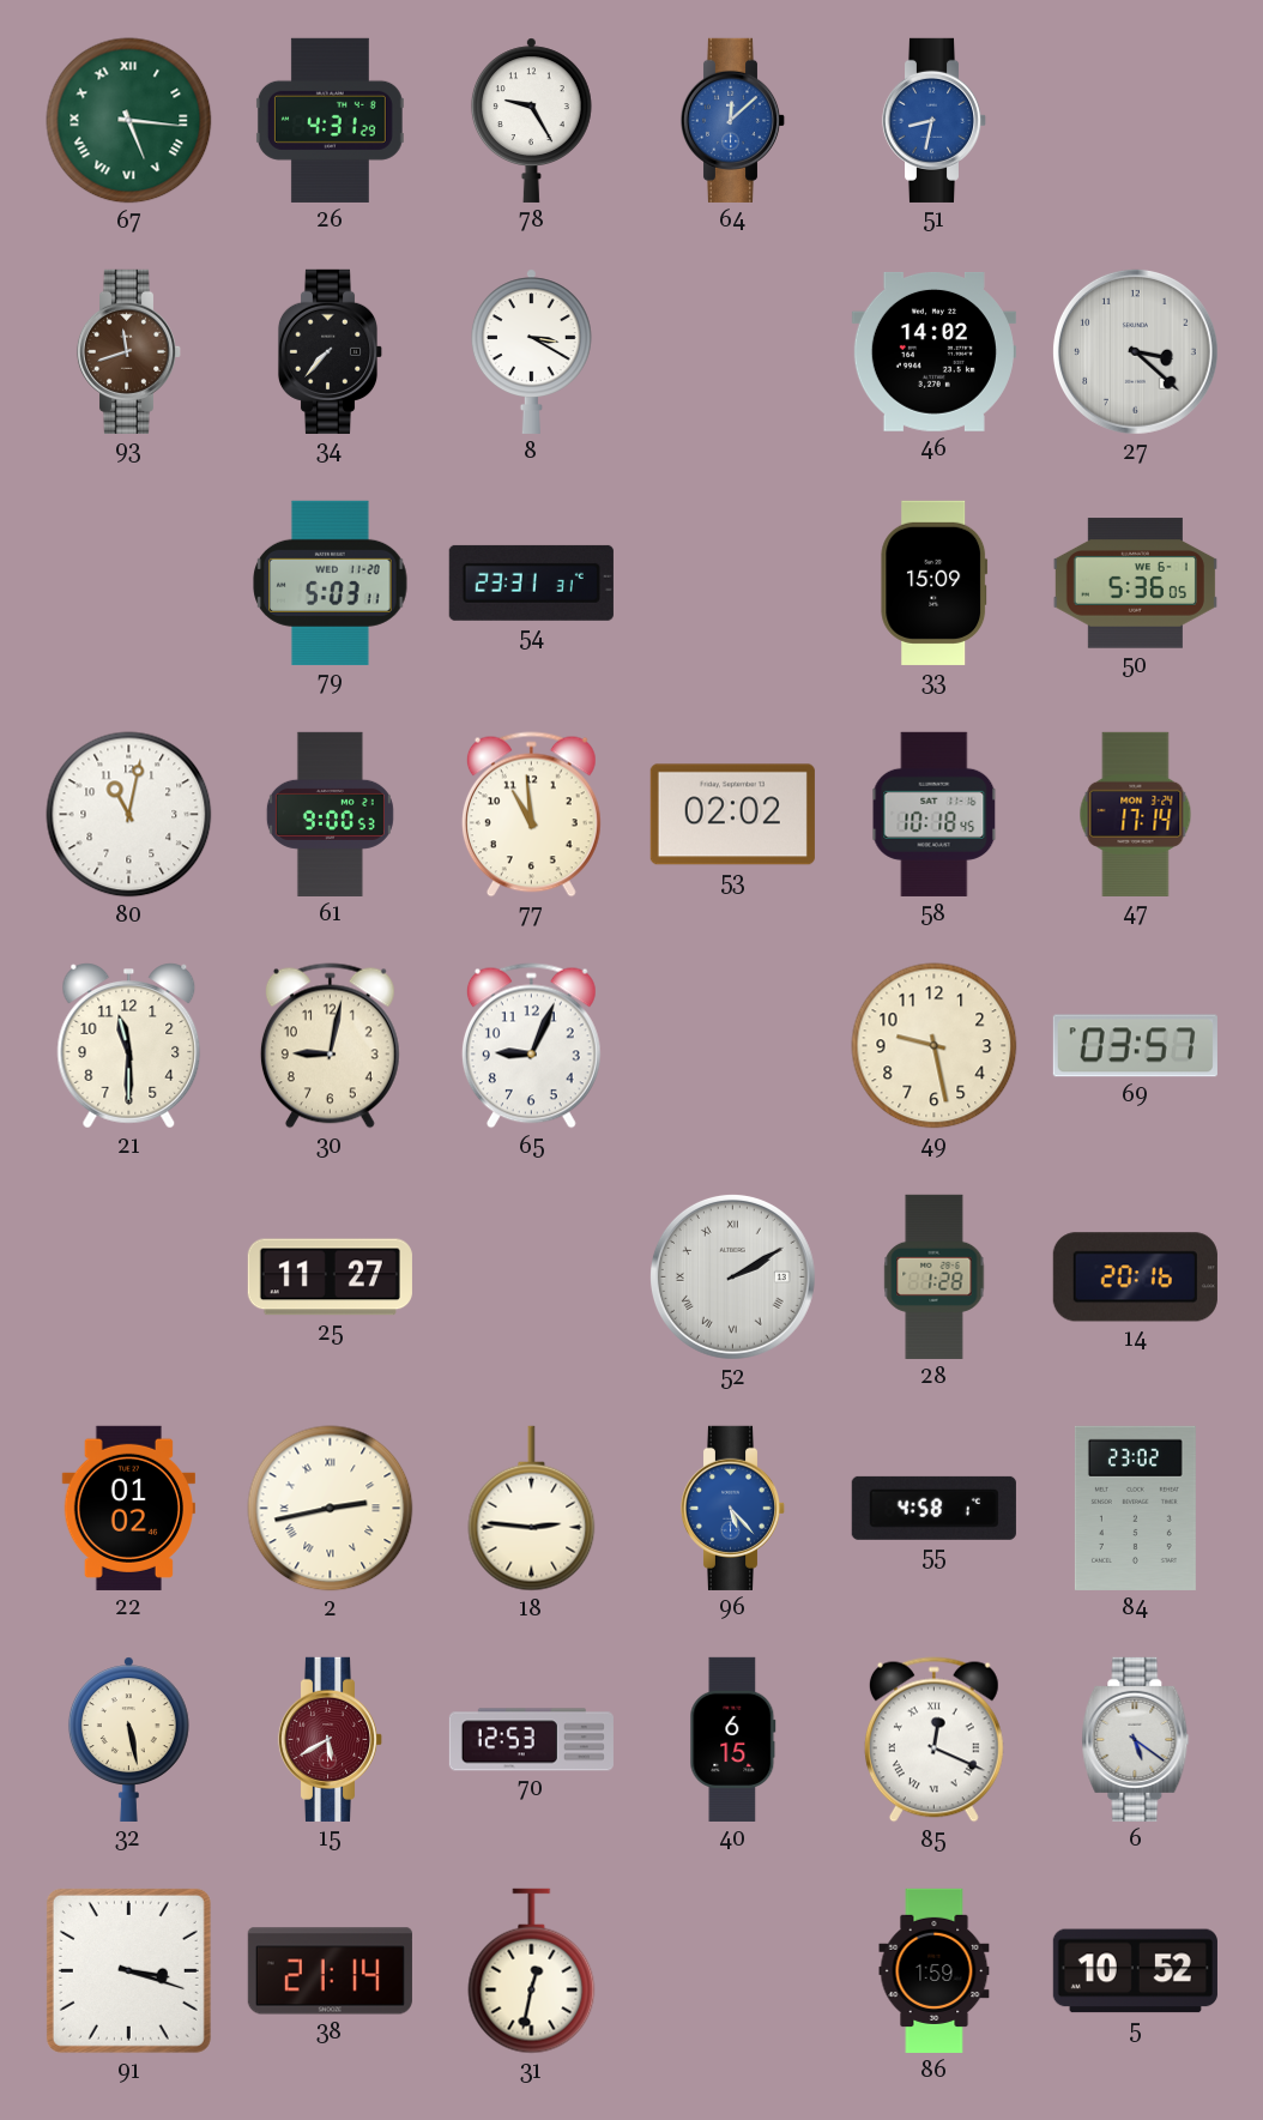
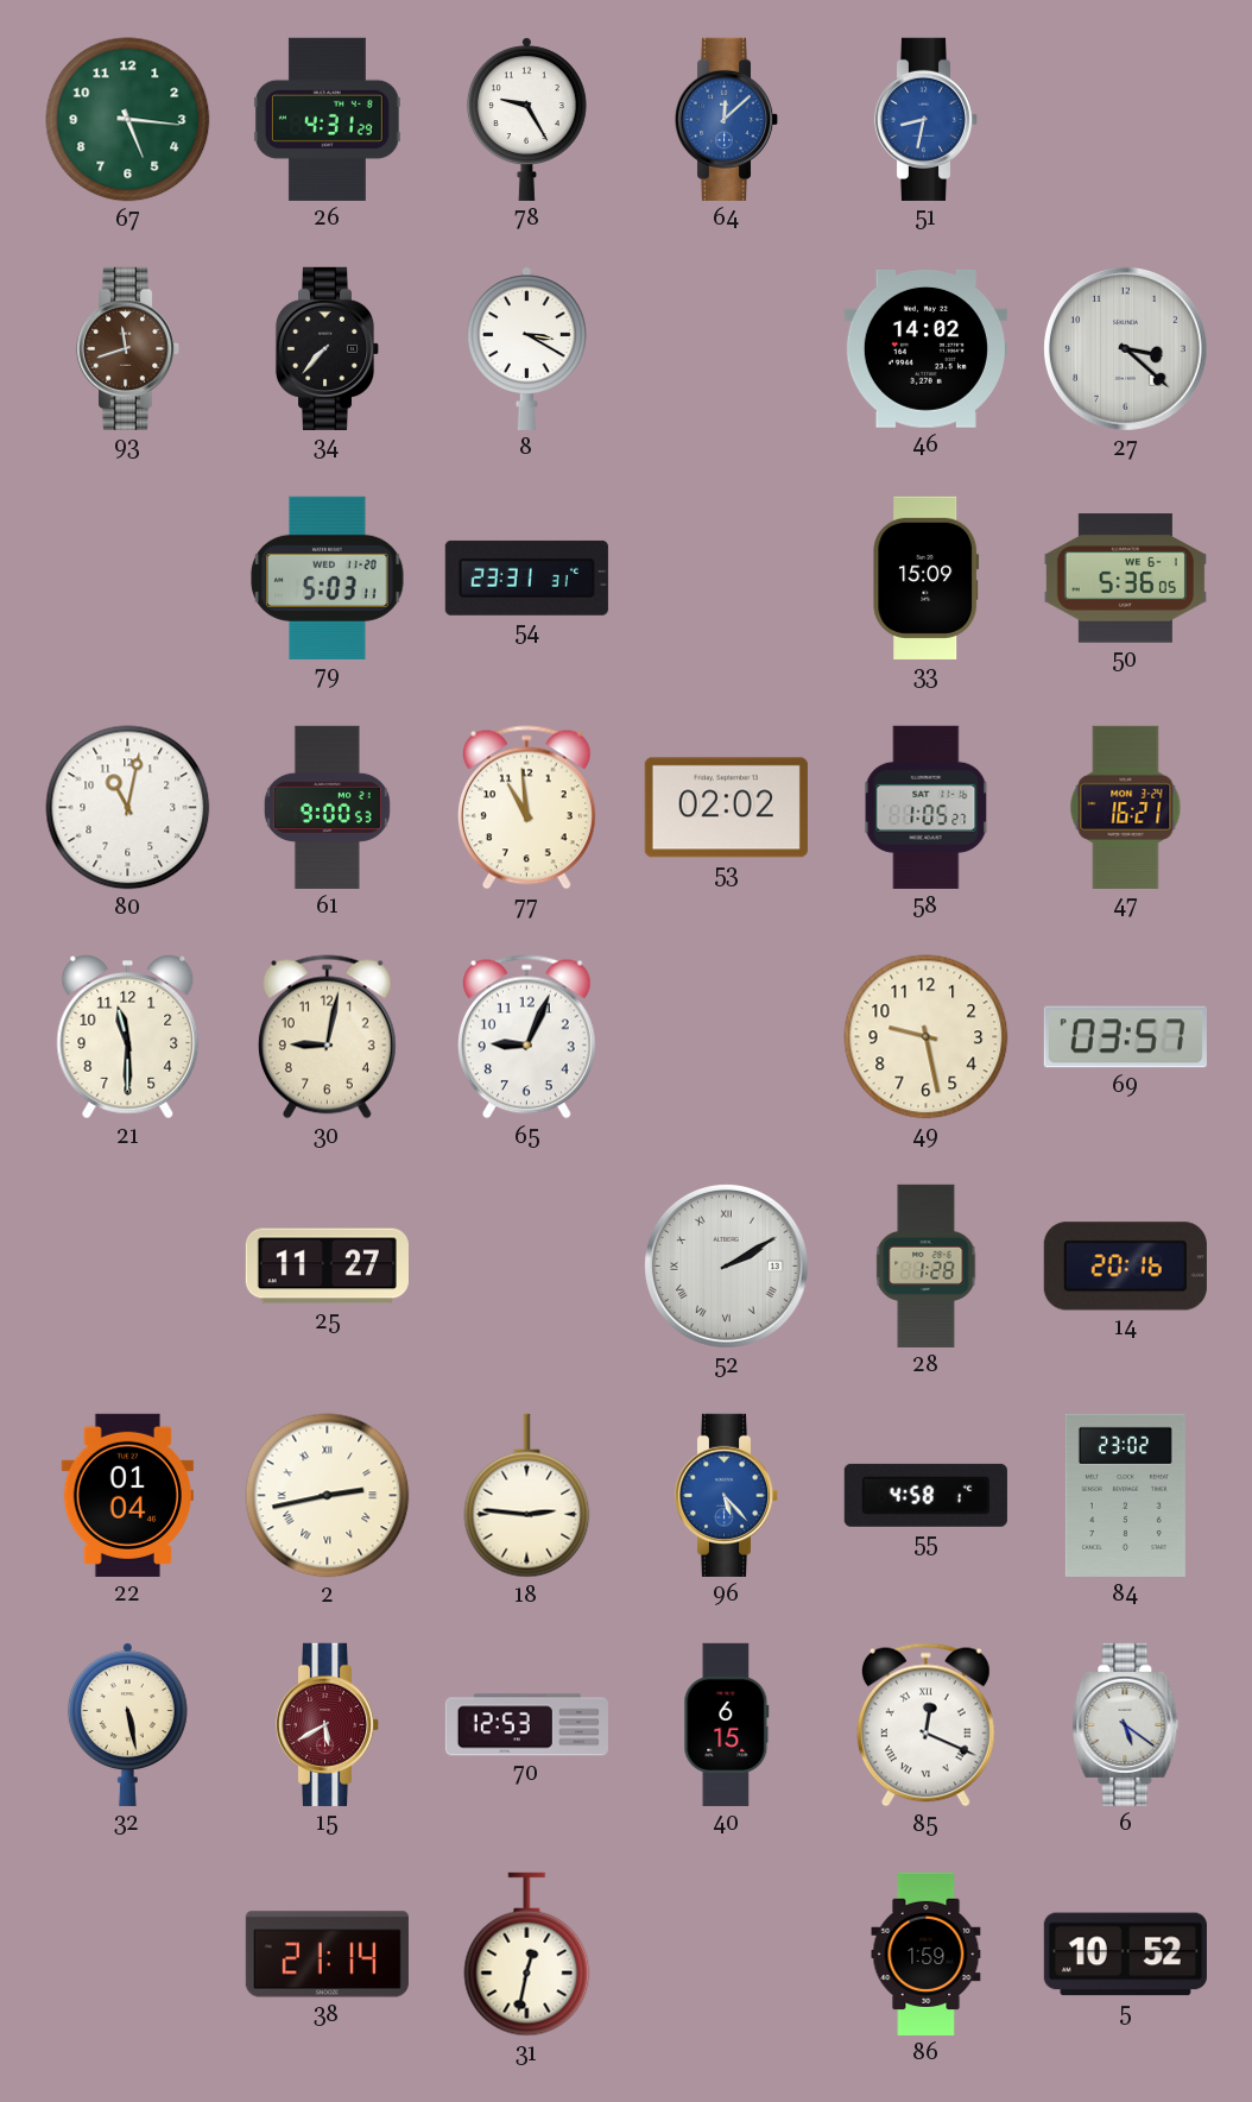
67 numerals: Roman -> Arabic
58: 10:18 -> 1:05
47: 17:14 -> 16:21
22: 01:02 -> 01:04
91: 3:18 -> none
